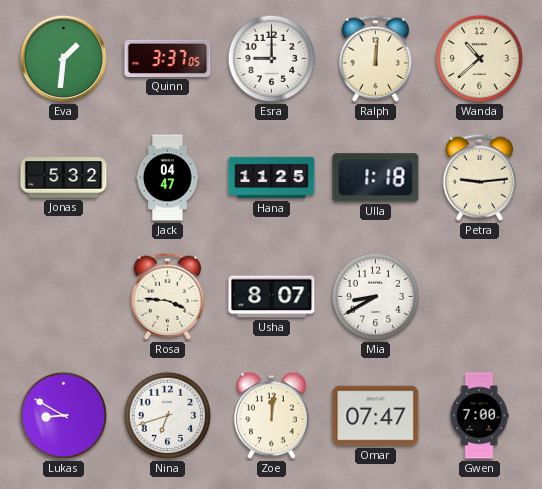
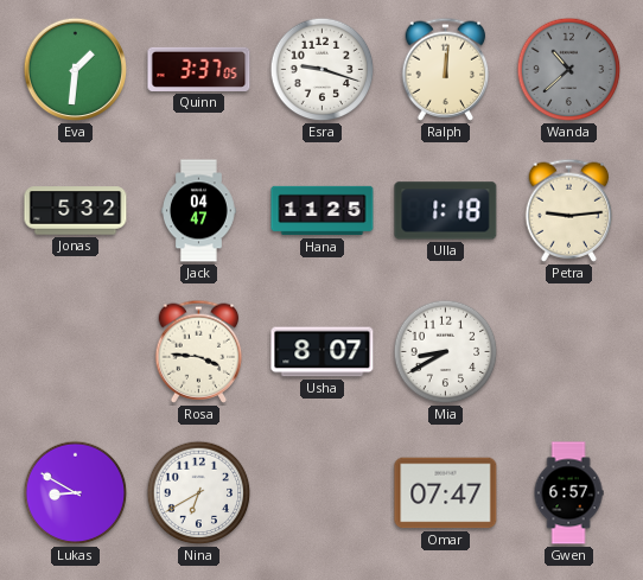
Esra: 9:00 -> 9:18
Wanda dial: cream -> grey
Nina: 6:42 -> 6:40
Zoe: 12:01 -> none
Gwen: 7:00 -> 6:57
